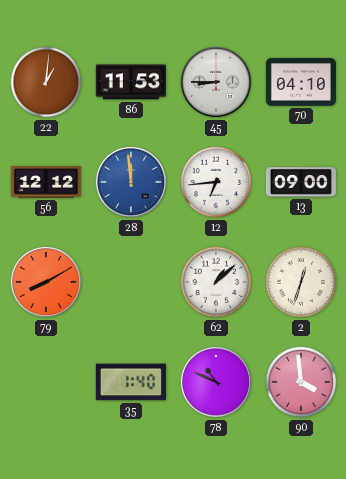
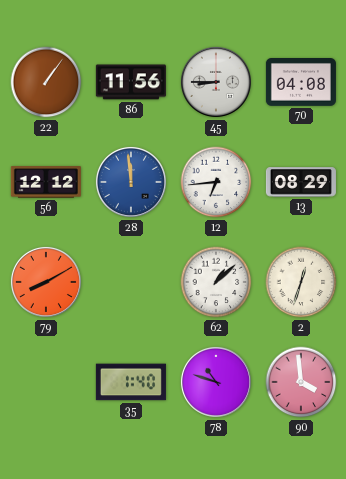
22: 1:01 -> 1:06
86: 11:53 -> 11:56
70: 04:10 -> 04:08
13: 09:00 -> 08:29
78: 10:49 -> 10:48
